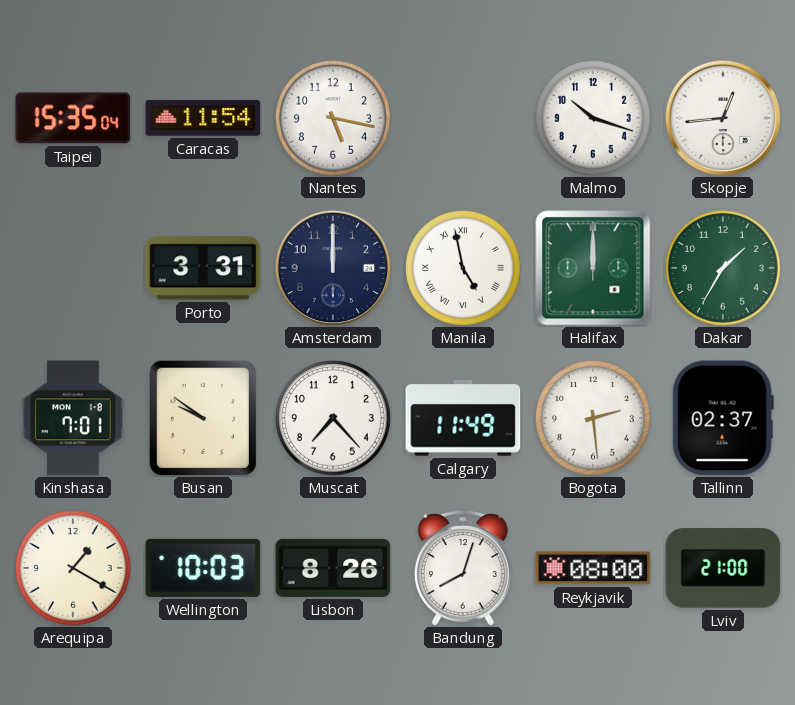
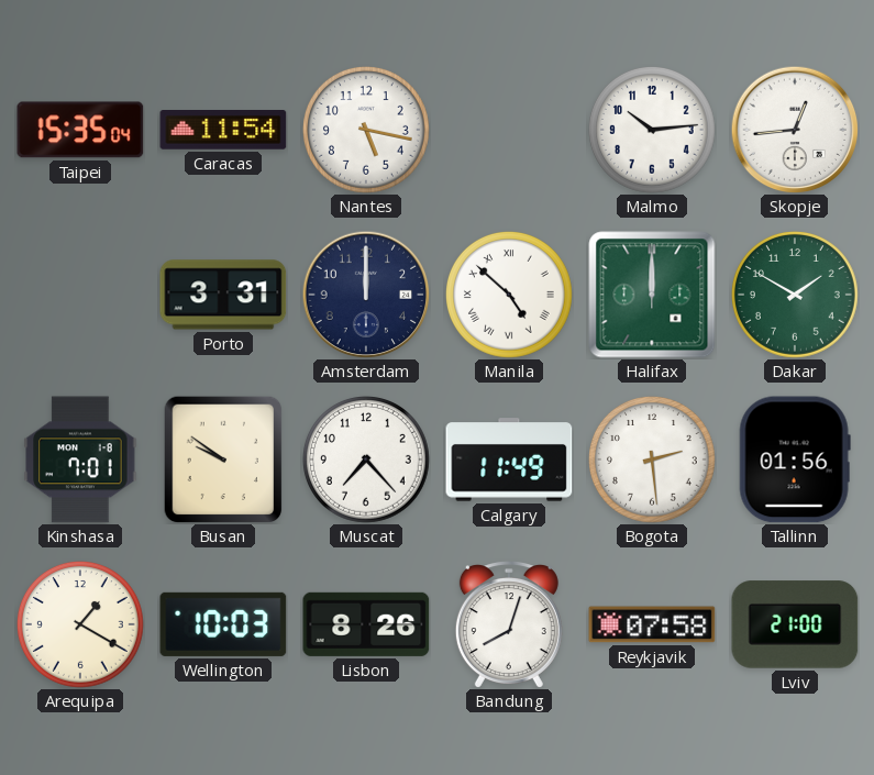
Malmo: 10:18 -> 10:14
Manila: 4:58 -> 4:52
Dakar: 1:35 -> 1:50
Tallinn: 02:37 -> 01:56
Reykjavik: 08:00 -> 07:58
